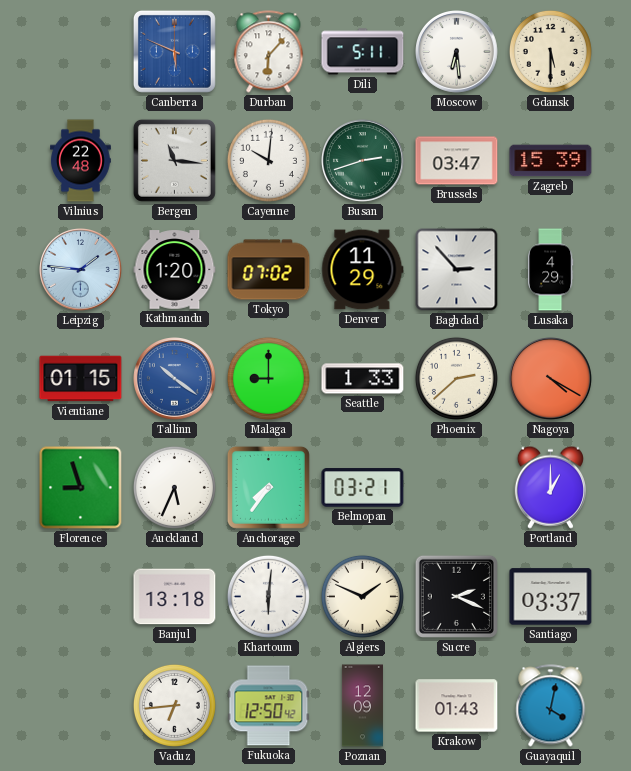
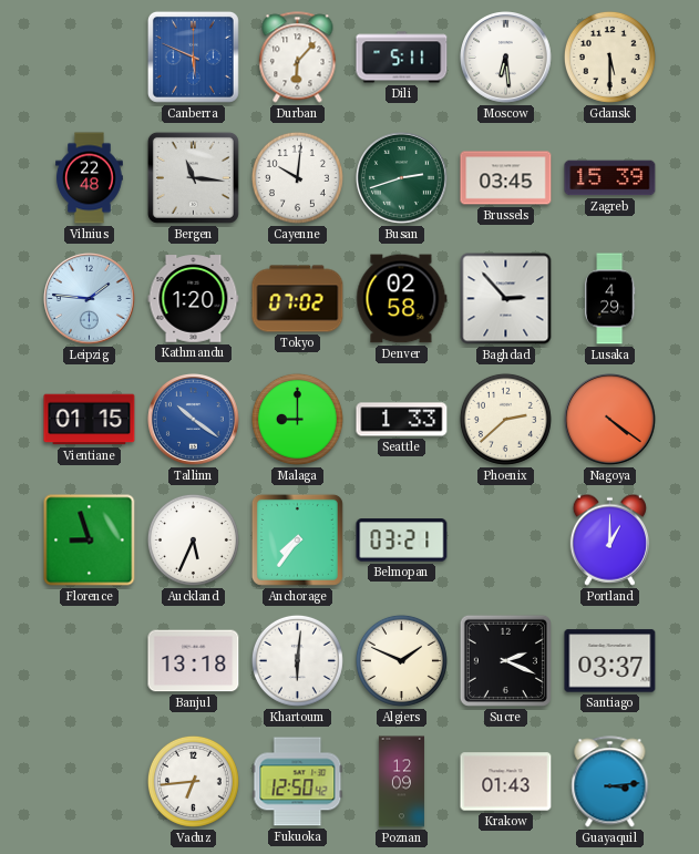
Brussels: 03:47 -> 03:45
Denver: 11:29 -> 02:58
Nagoya: 4:20 -> 4:21
Guayaquil: 4:02 -> 3:14
